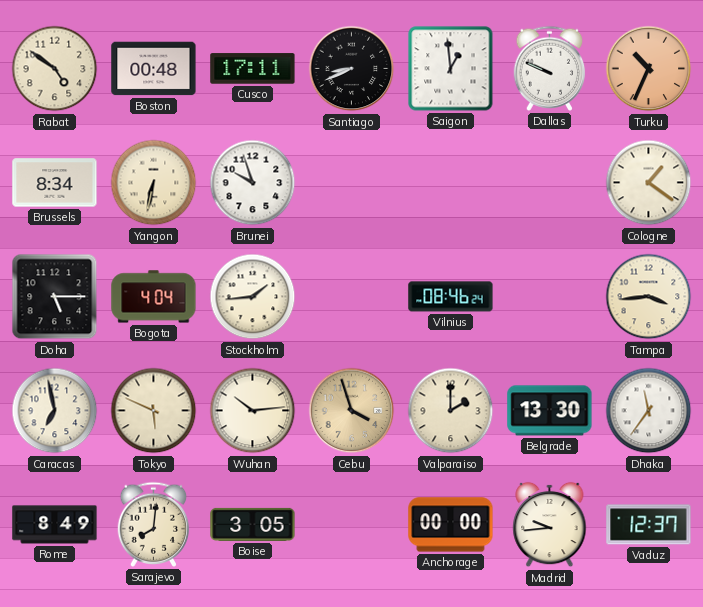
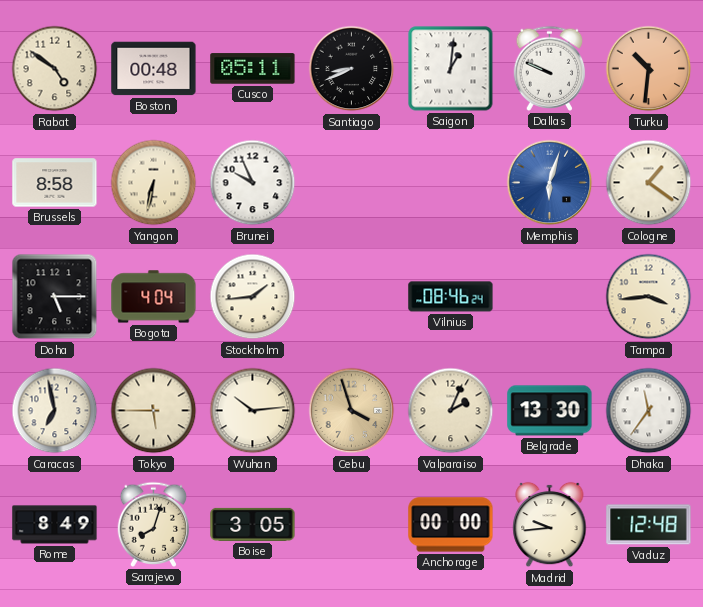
Cusco: 17:11 -> 05:11
Saigon: 12:59 -> 1:01
Turku: 10:34 -> 10:31
Brussels: 8:34 -> 8:58
Brunei: 9:57 -> 9:56
Memphis: none -> 6:03
Tokyo: 5:49 -> 5:45
Valparaiso: 2:00 -> 2:04
Sarajevo: 8:01 -> 8:03
Vaduz: 12:37 -> 12:48
